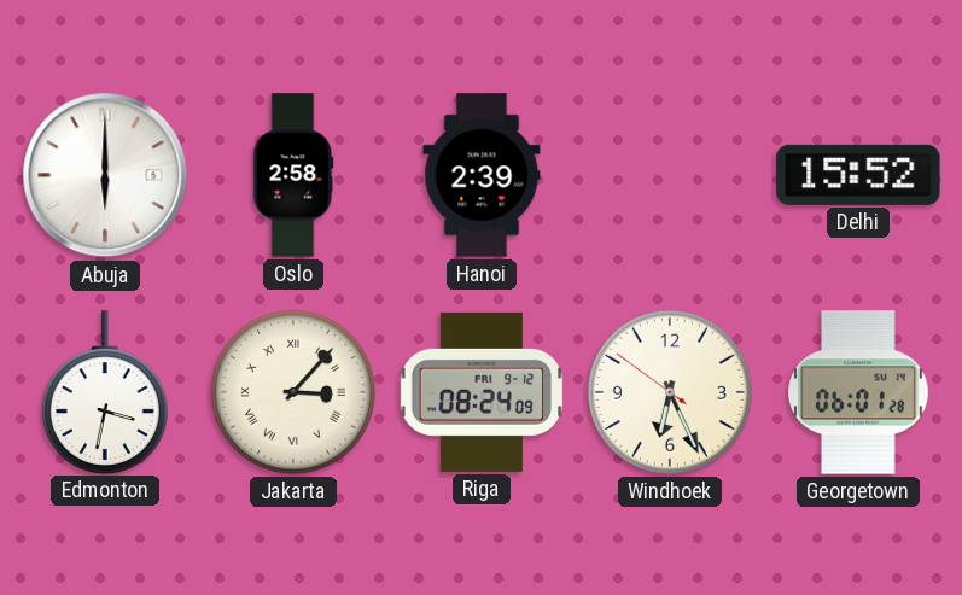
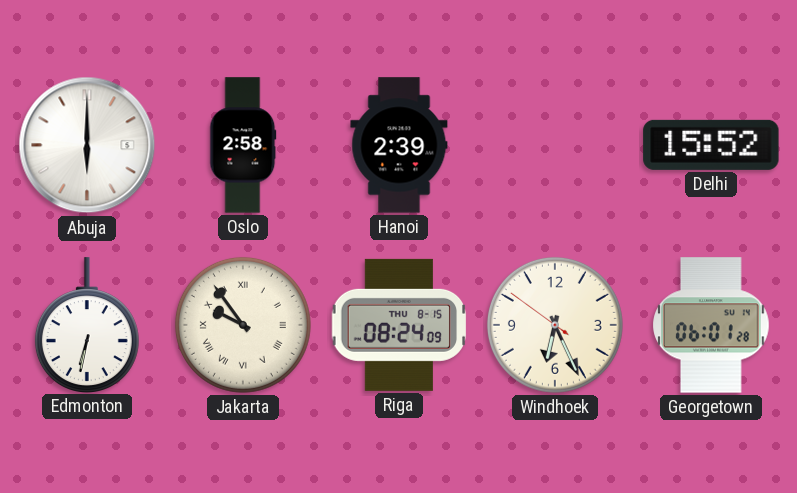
Edmonton: 3:32 -> 6:32
Jakarta: 3:07 -> 9:54
Riga date: FRI 9-12 -> THU 8-15
